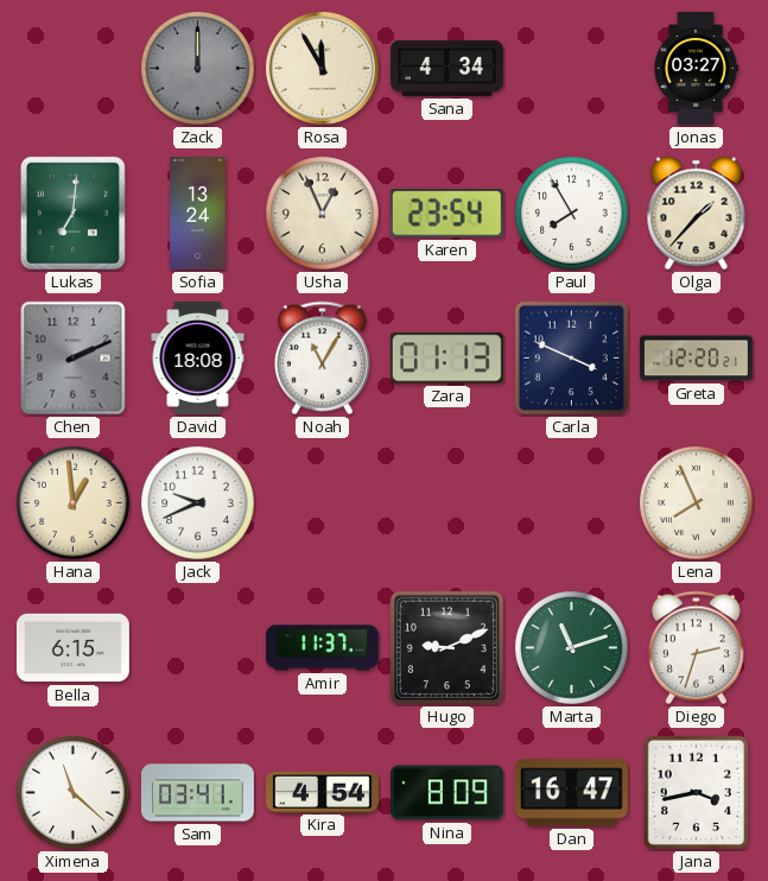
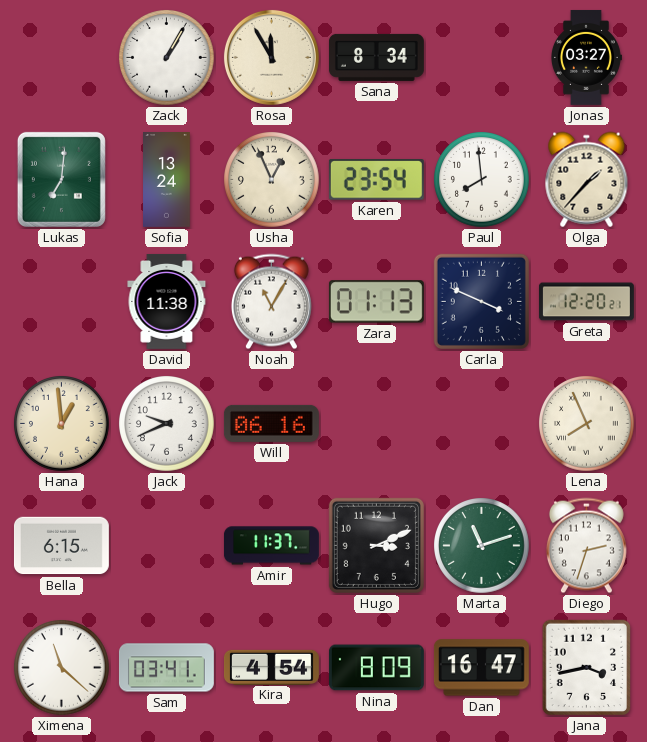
Zack: 12:00 -> 1:05
Zack dial: grey -> white
Sana: 4:34 -> 8:34
Paul: 7:55 -> 7:59
Chen: 2:11 -> none
David: 18:08 -> 11:38
Will: none -> 06:16
Hugo: 9:11 -> 3:11
